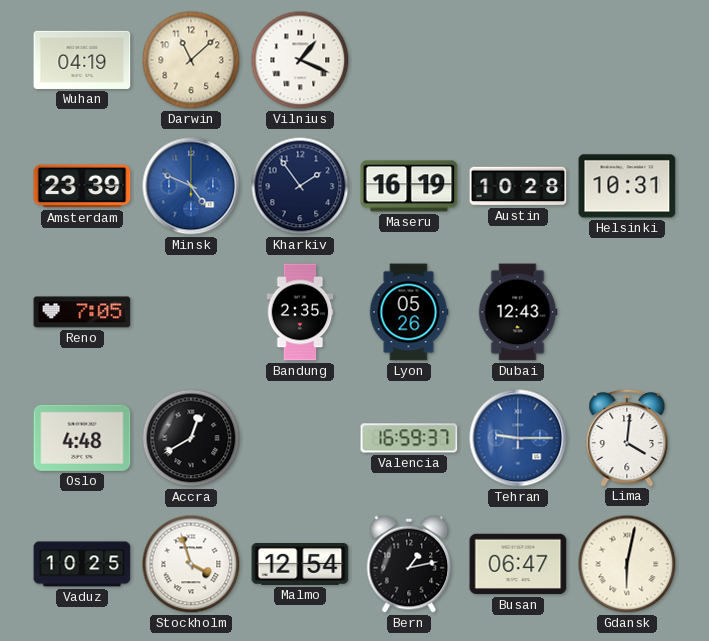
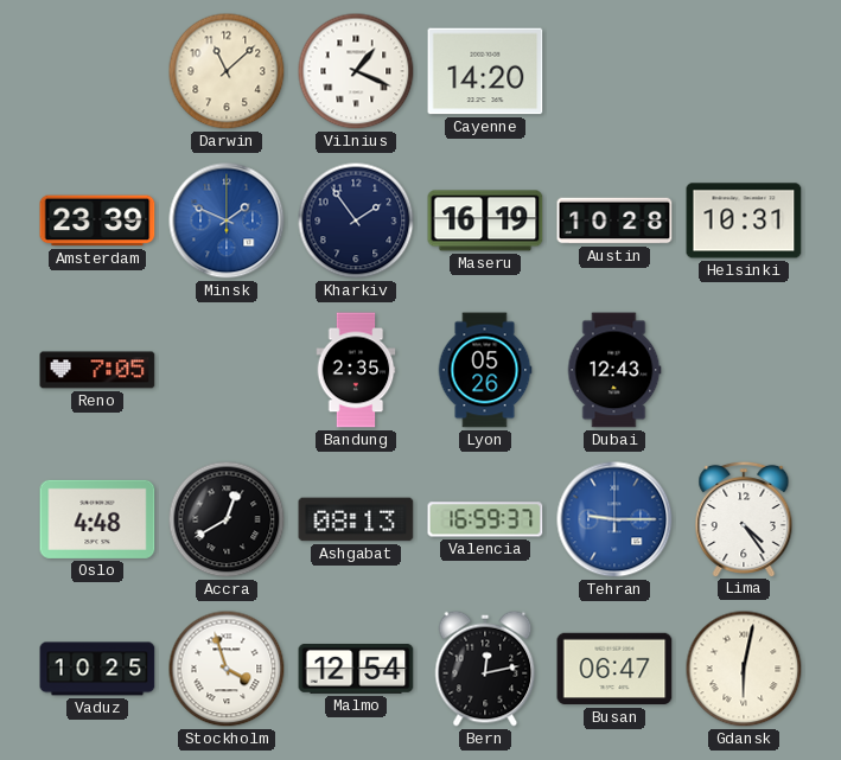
Wuhan: 04:19 -> none
Cayenne: none -> 14:20
Minsk: 4:49 -> 1:49
Ashgabat: none -> 08:13
Lima: 4:01 -> 4:24
Bern: 1:13 -> 12:13
